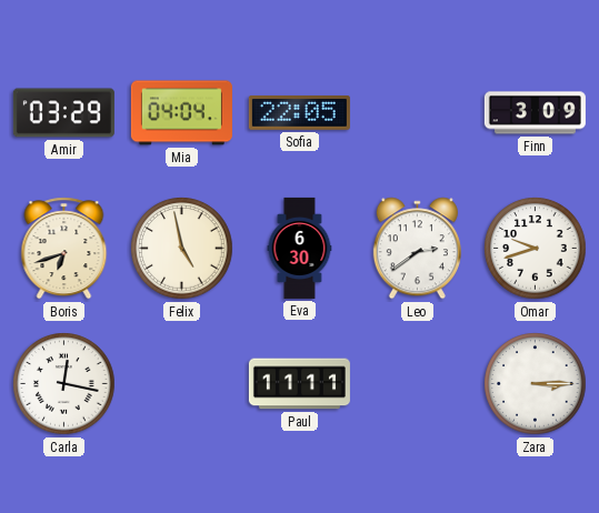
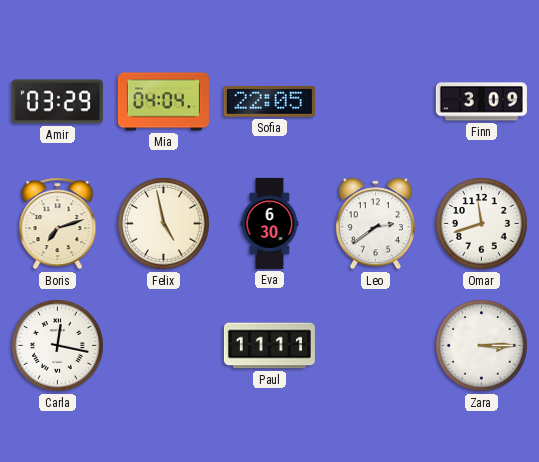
Boris: 6:42 -> 7:12
Omar: 9:42 -> 11:42
